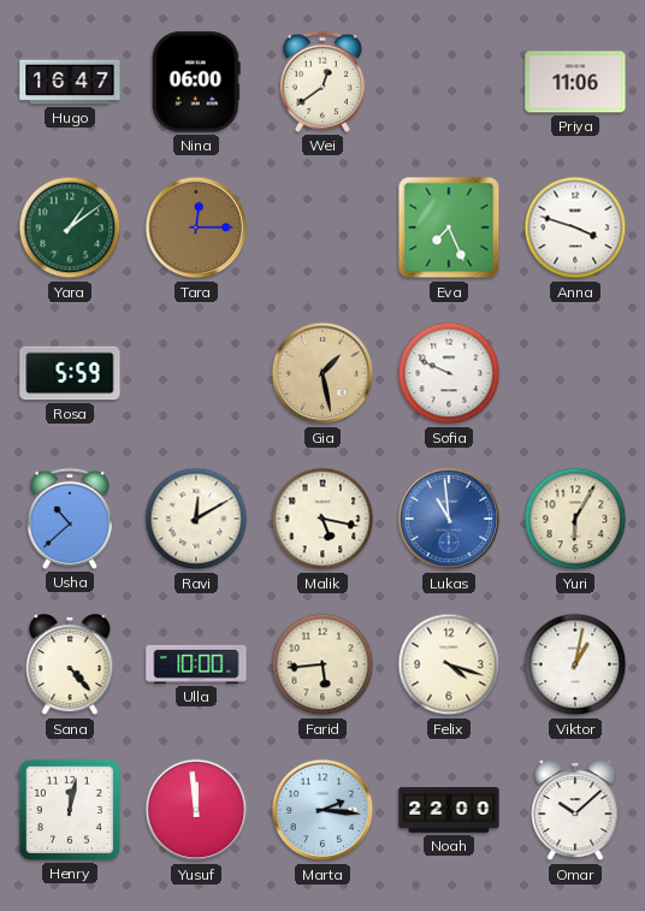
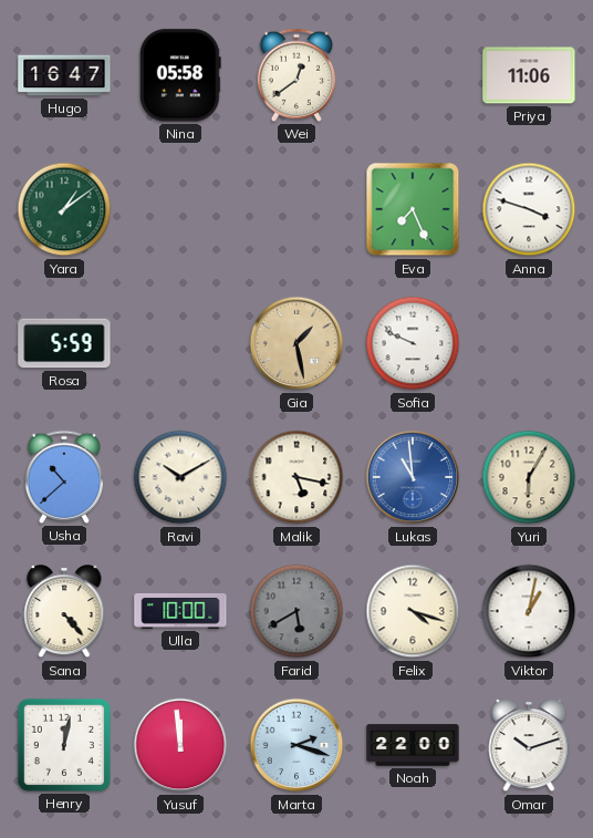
Nina: 06:00 -> 05:58
Tara: 12:15 -> none
Ravi: 12:10 -> 10:10
Farid: 5:44 -> 5:40
Farid dial: cream -> grey
Marta: 2:16 -> 2:18
Omar: 10:08 -> 10:12
